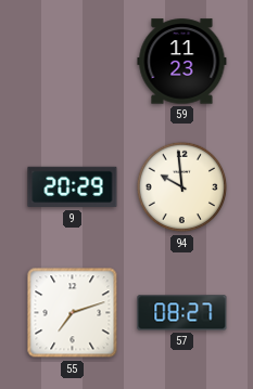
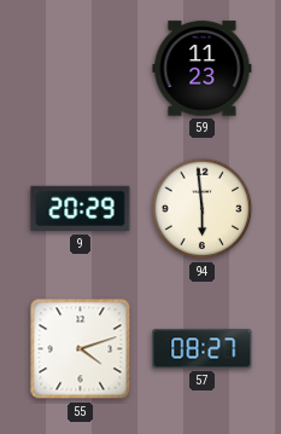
94: 9:59 -> 5:59
55: 7:12 -> 4:12
